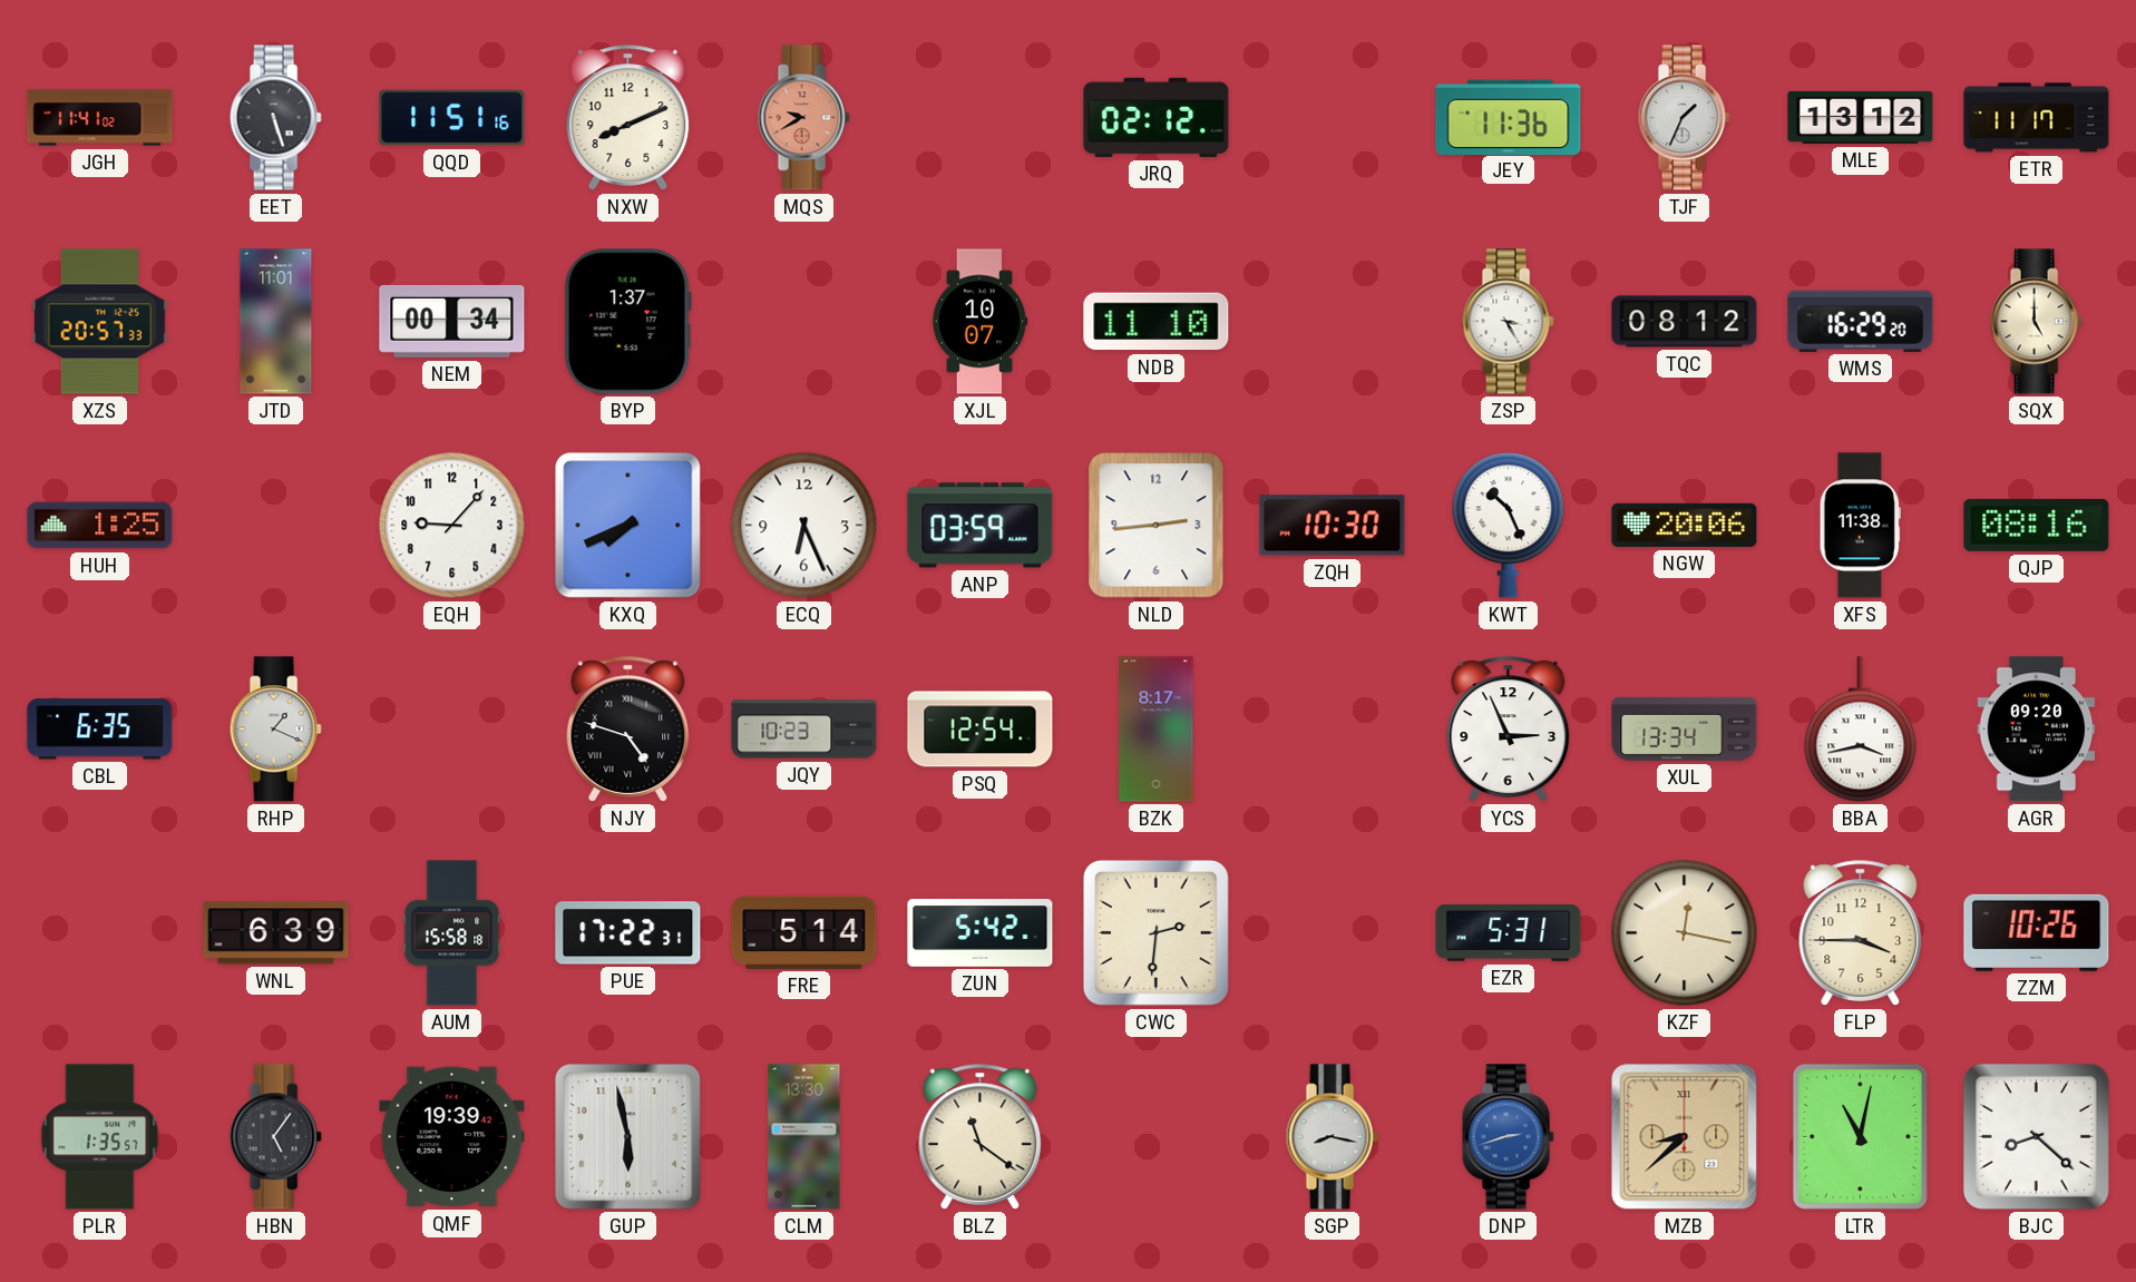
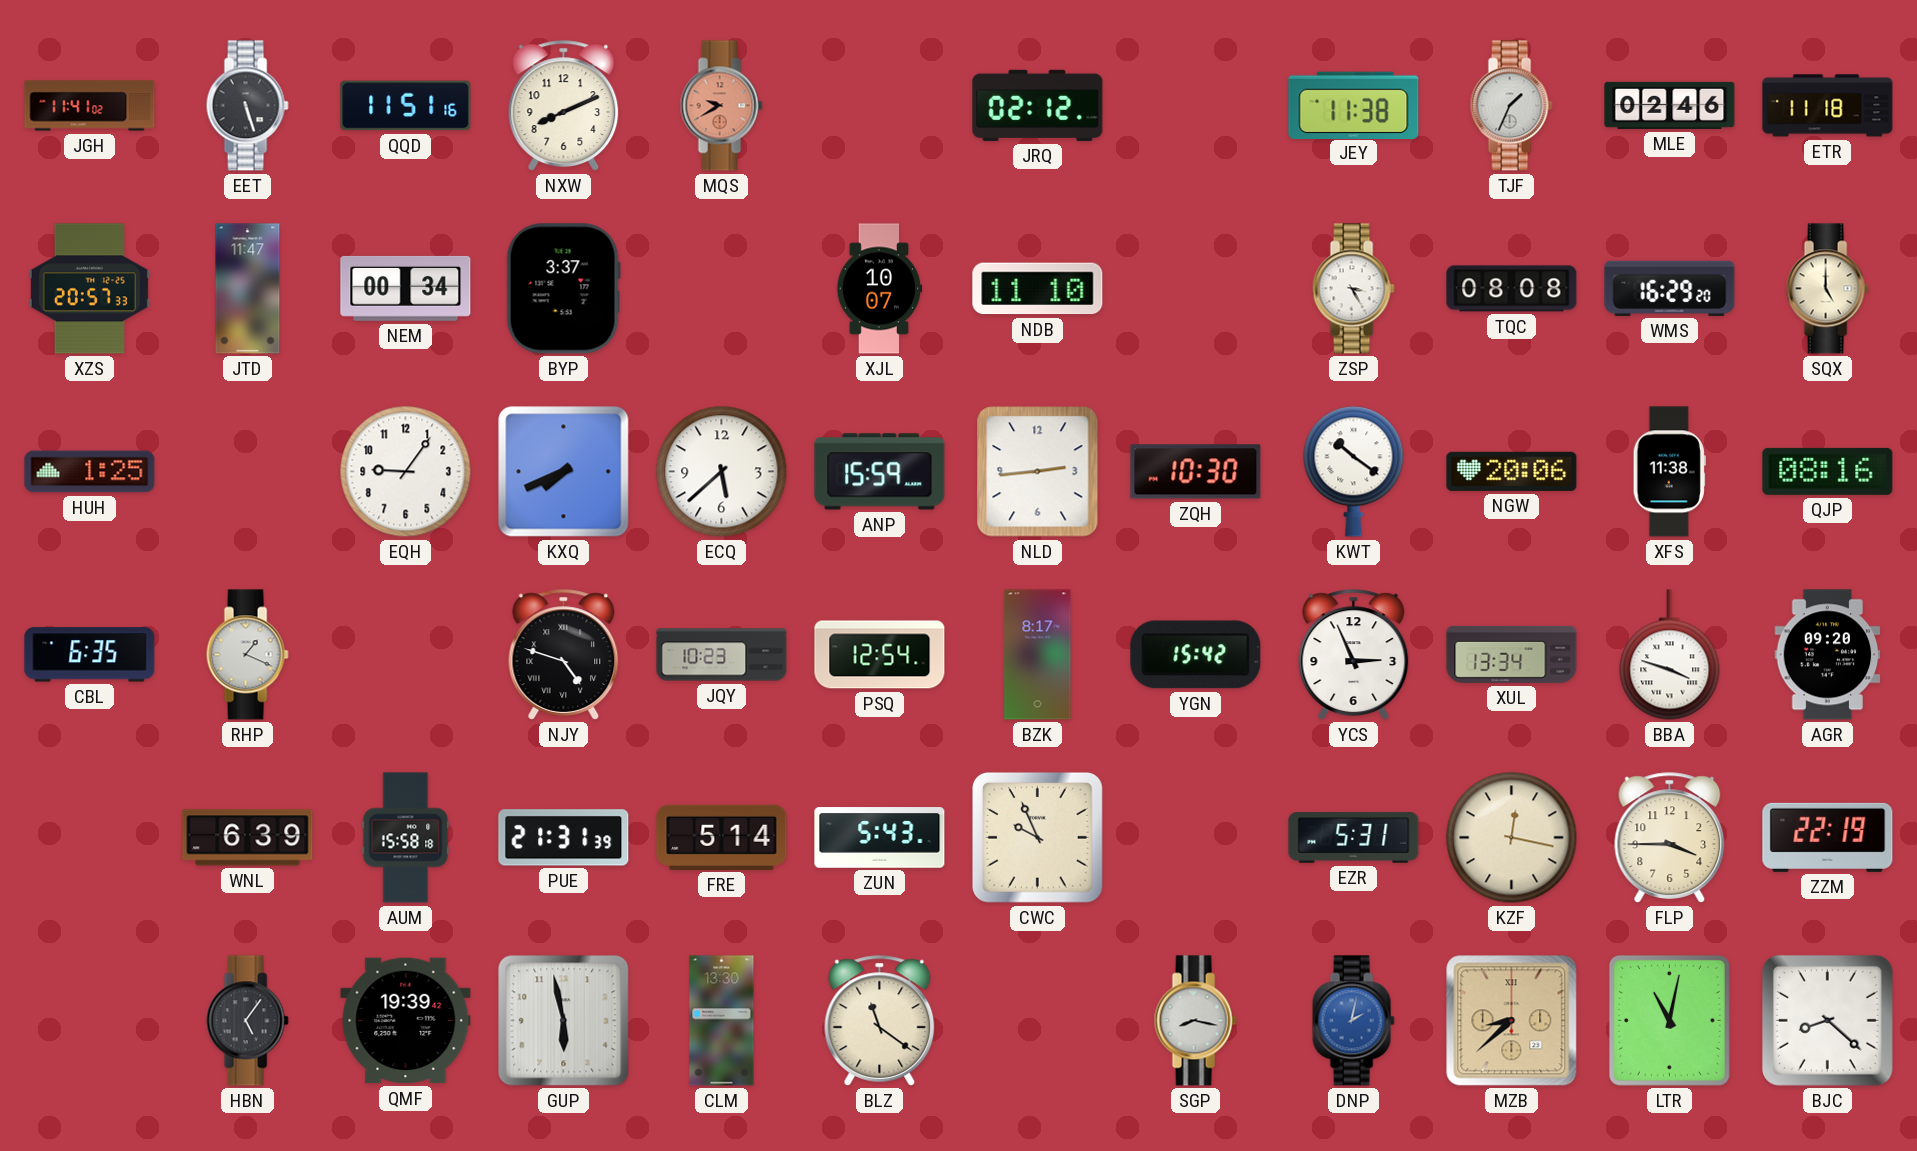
JEY: 11:36 -> 11:38
MLE: 13:12 -> 02:46
ETR: 11:17 -> 11:18
JTD: 11:01 -> 11:47
BYP: 1:37 -> 3:37
TQC: 08:12 -> 08:08
EQH: 9:07 -> 9:06
ECQ: 6:26 -> 5:38
ANP: 03:59 -> 15:59
KWT: 10:26 -> 10:21
YGN: none -> 15:42
BBA: 3:43 -> 3:48
PUE: 17:22 -> 21:31
ZUN: 5:42 -> 5:43
CWC: 2:31 -> 9:56
ZZM: 10:26 -> 22:19
PLR: 1:35 -> none
DNP: 2:42 -> 2:02
